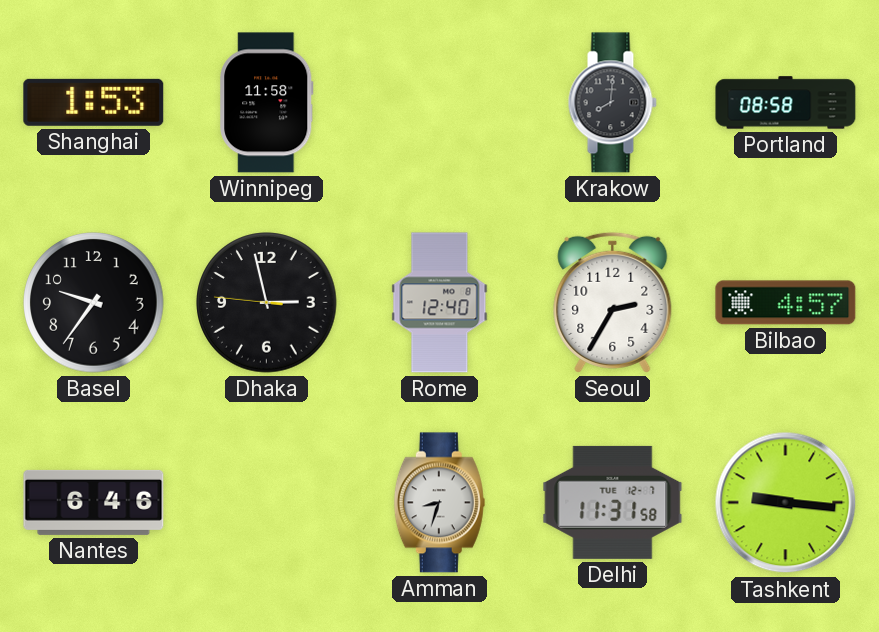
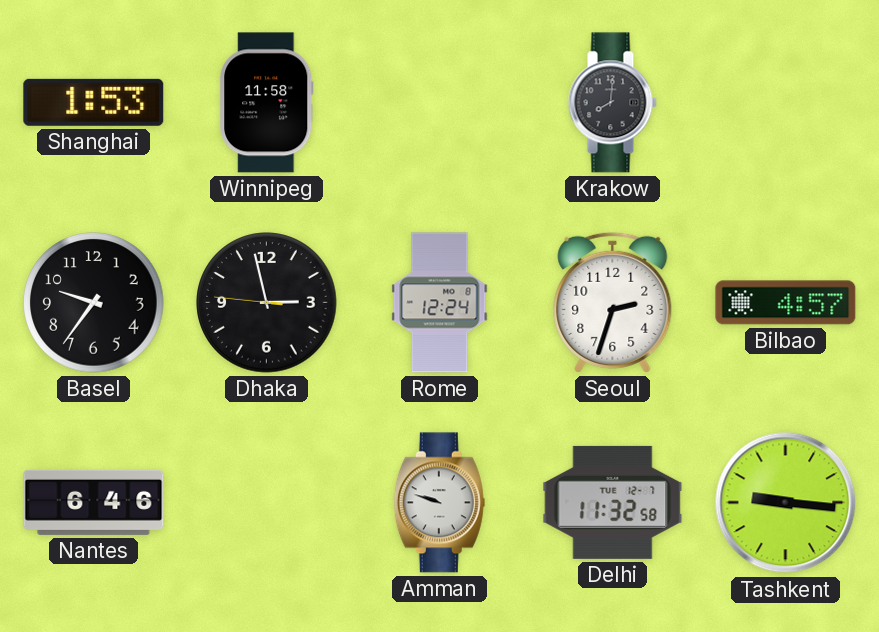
Portland: 08:58 -> none
Rome: 12:40 -> 12:24
Seoul: 2:35 -> 2:33
Amman: 8:33 -> 9:48
Delhi: 11:31 -> 11:32
